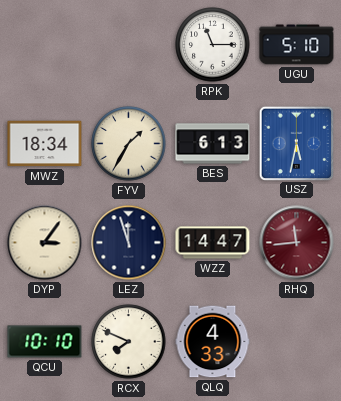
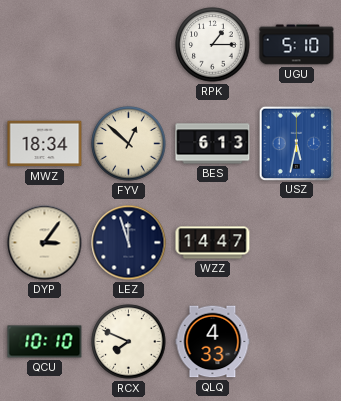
RPK: 11:15 -> 1:15
FYV: 1:35 -> 12:52
RHQ: 11:44 -> none
